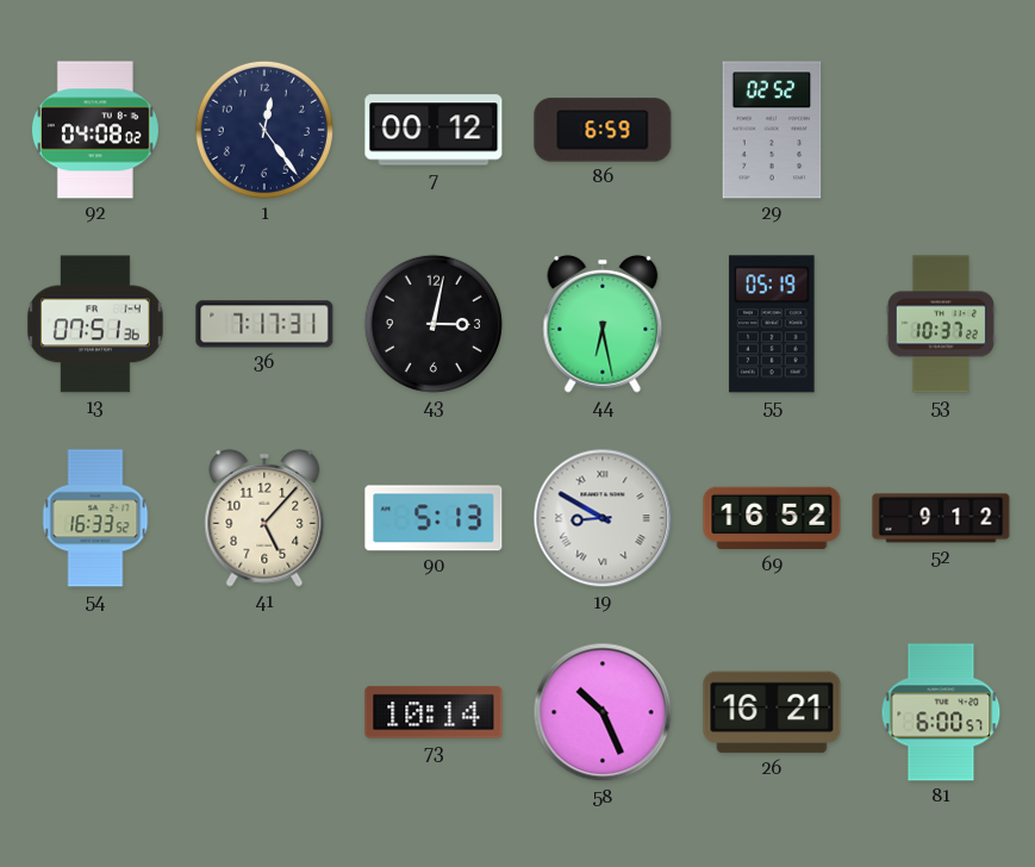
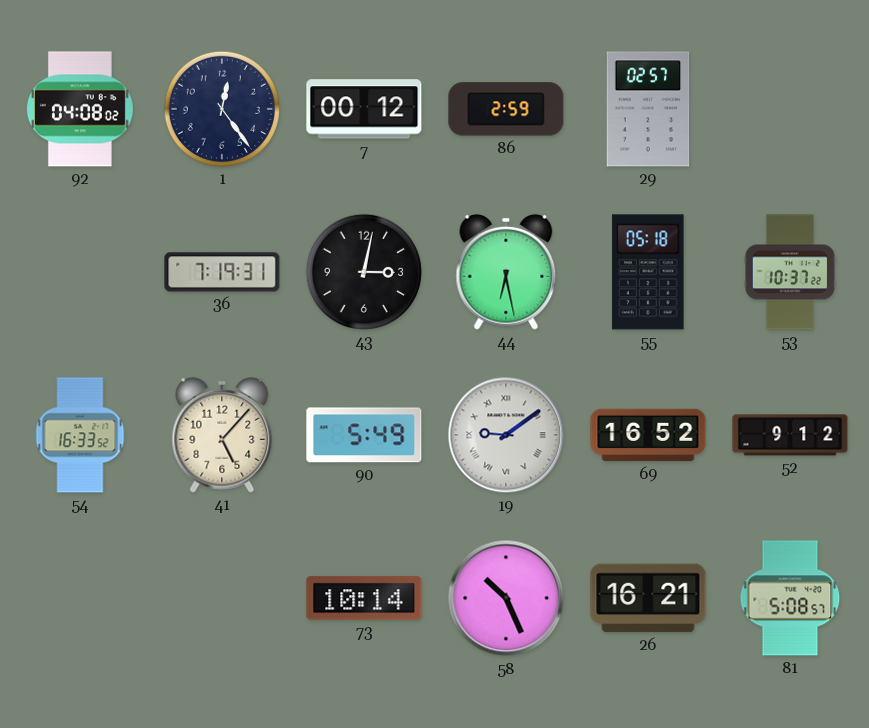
86: 6:59 -> 2:59
29: 02:52 -> 02:57
13: 07:51 -> none
36: 7:17 -> 7:19
55: 05:19 -> 05:18
90: 5:13 -> 5:49
19: 8:50 -> 9:09
81: 6:00 -> 5:08
